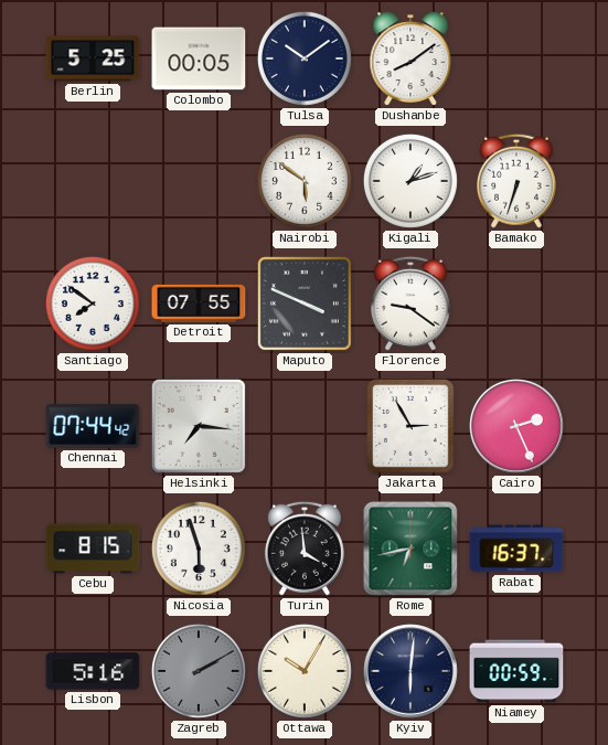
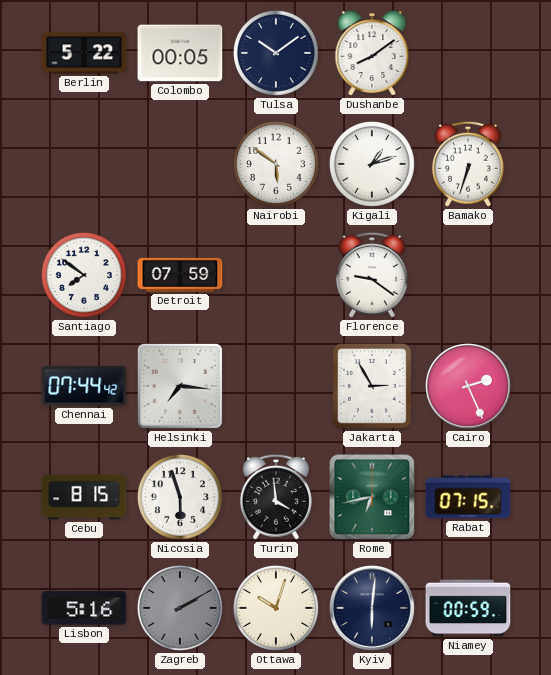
Berlin: 5:25 -> 5:22
Detroit: 07:55 -> 07:59
Maputo: 3:49 -> none
Rabat: 16:37 -> 07:15
Ottawa: 10:05 -> 10:03
